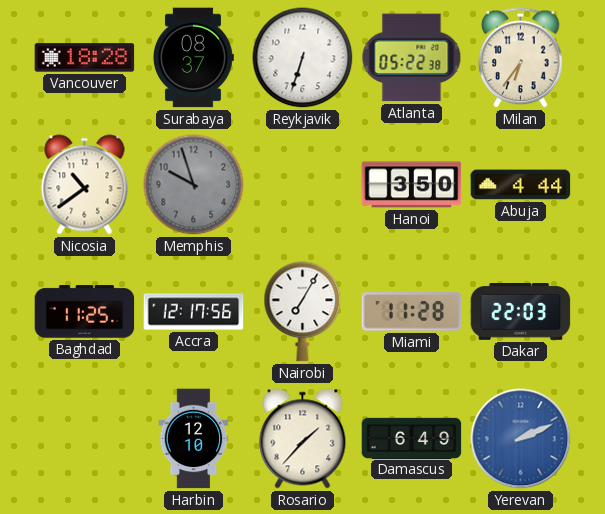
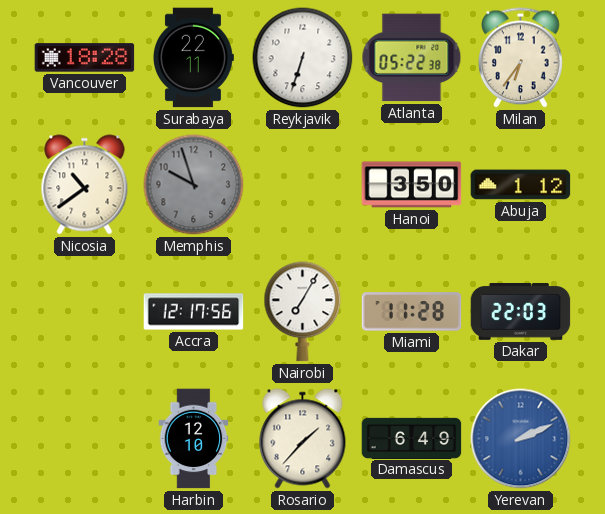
Surabaya: 08:37 -> 22:11
Abuja: 4:44 -> 1:12
Baghdad: 11:25 -> none
